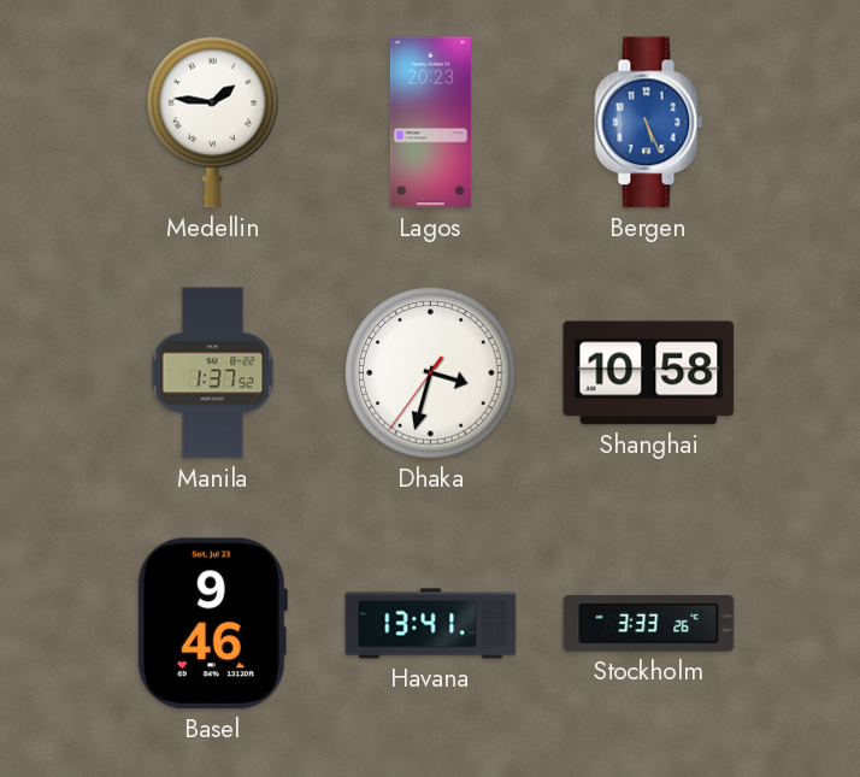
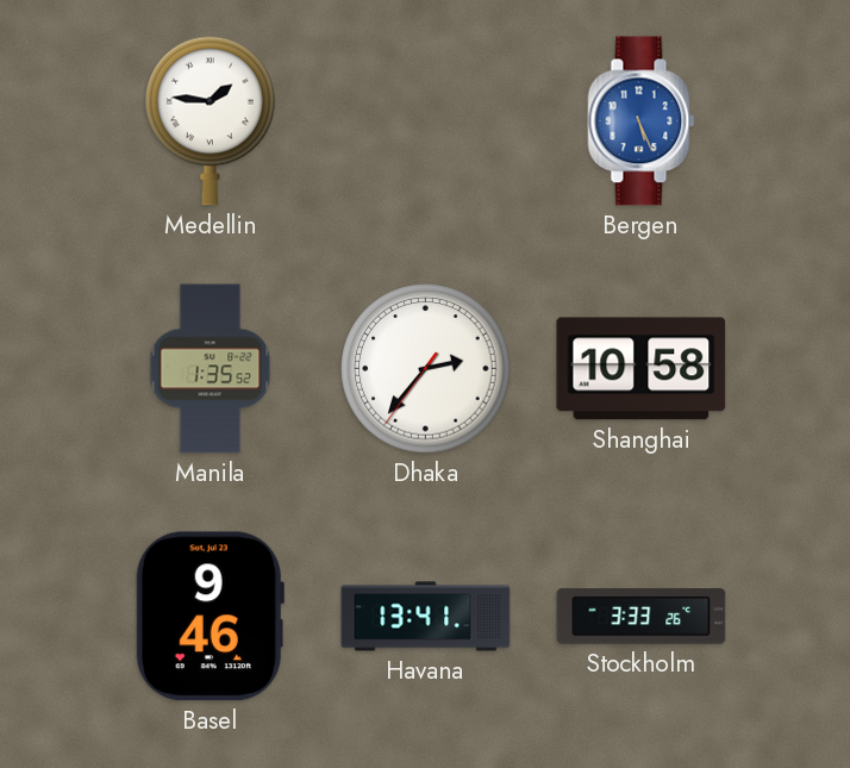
Lagos: 20:23 -> none
Manila: 1:37 -> 1:35
Dhaka: 3:32 -> 2:36
